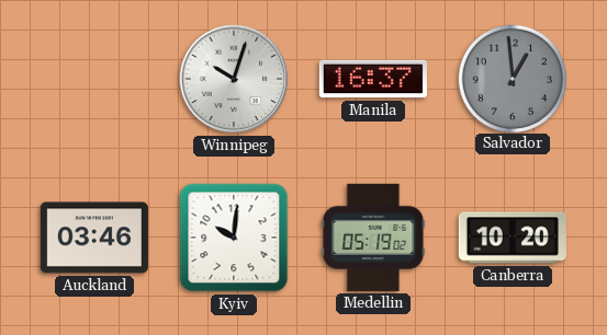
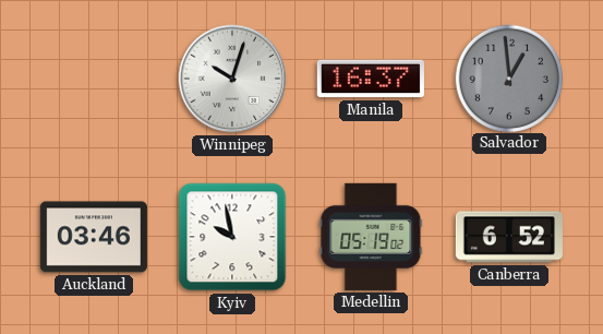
Kyiv: 10:01 -> 9:58
Canberra: 10:20 -> 6:52
